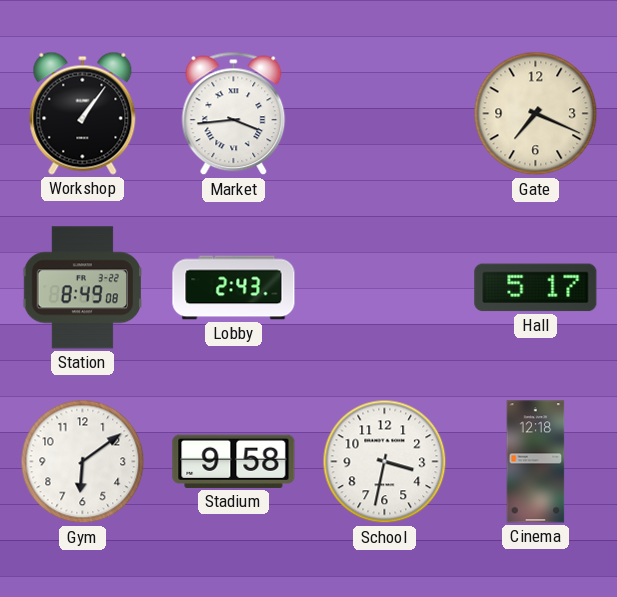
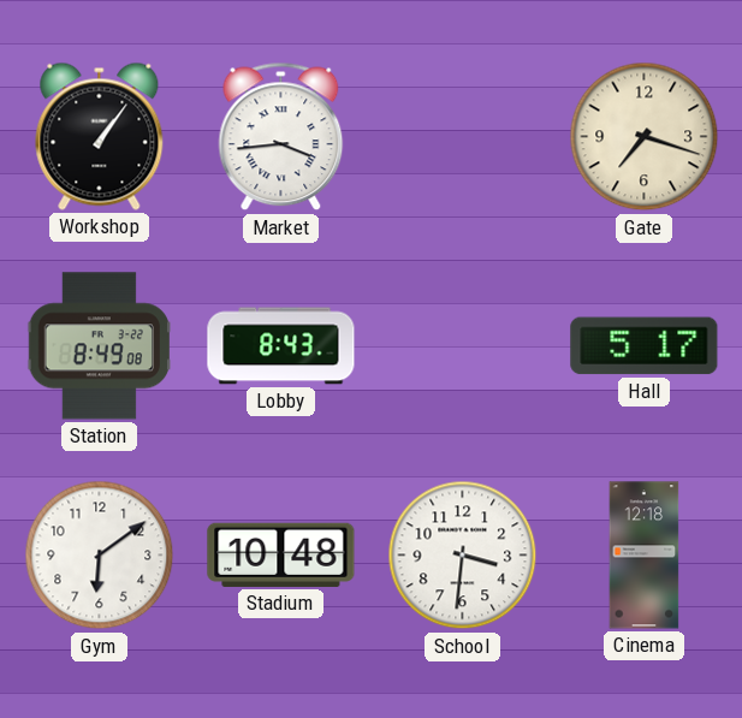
Gate: 7:19 -> 7:18
Lobby: 2:43 -> 8:43
Stadium: 9:58 -> 10:48
School: 3:32 -> 3:31
